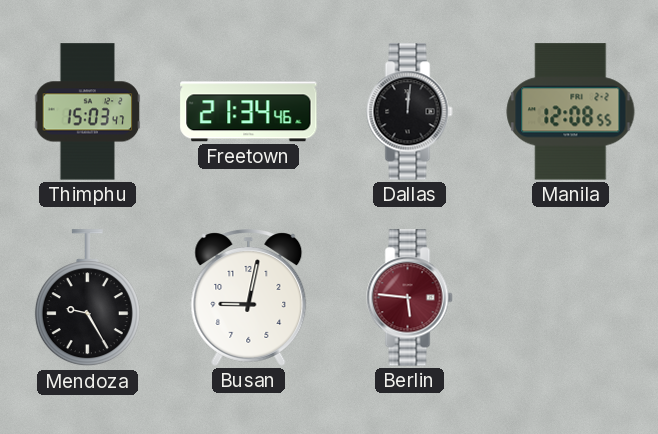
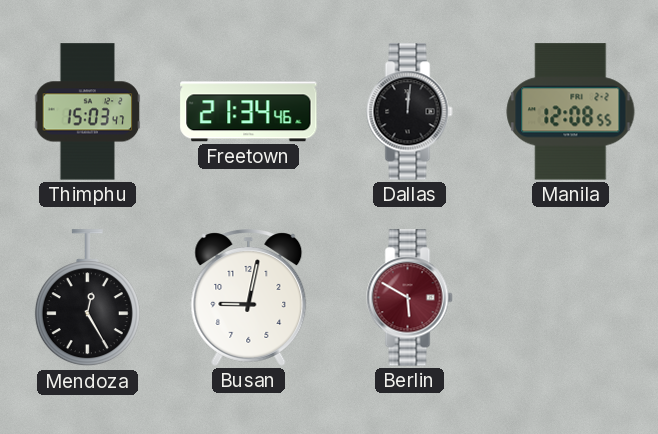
Mendoza: 9:25 -> 12:25
Berlin: 5:46 -> 5:50
